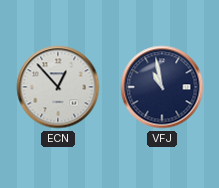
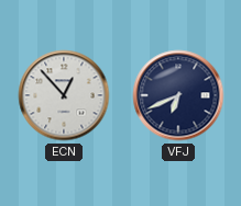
VFJ: 10:58 -> 6:41
